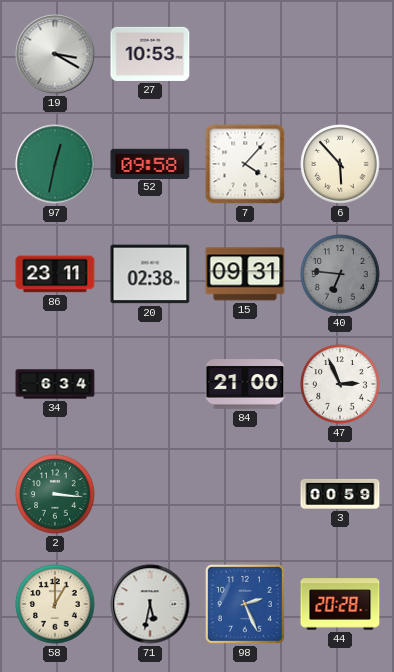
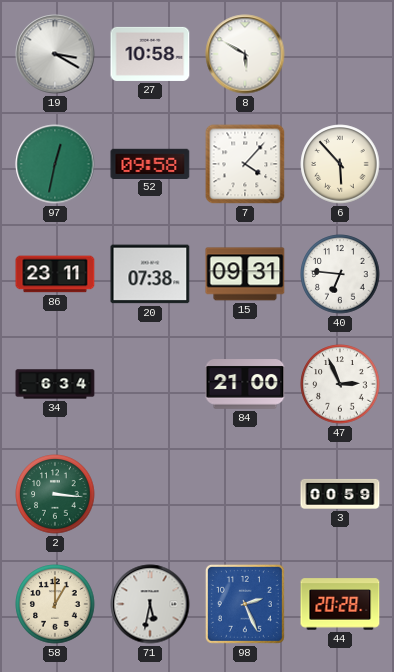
27: 10:53 -> 10:58
8: none -> 5:50
20: 02:38 -> 07:38
40 dial: grey -> white
